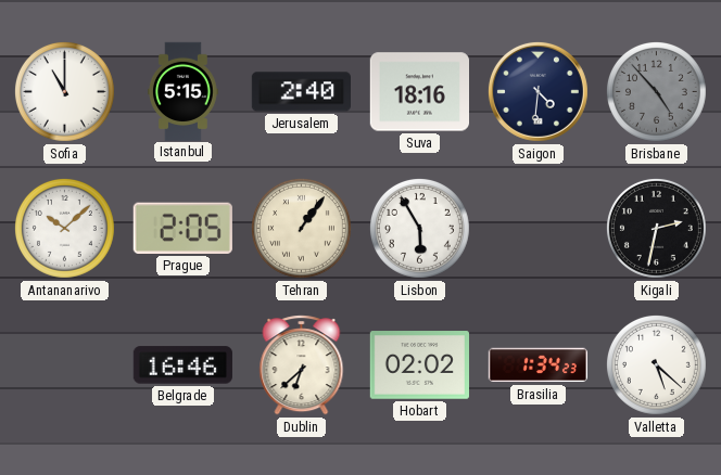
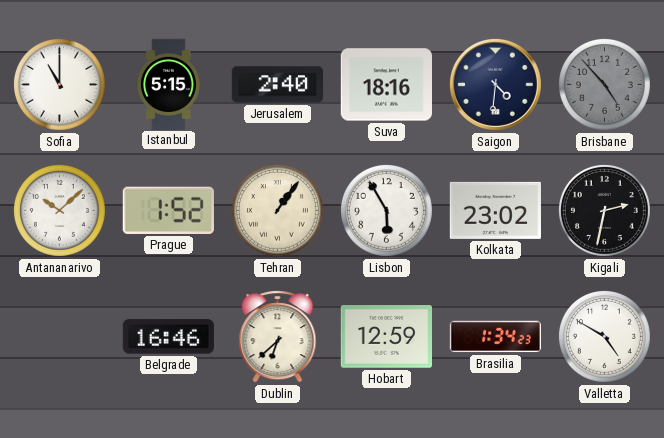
Prague: 2:05 -> 1:52
Kolkata: none -> 23:02
Hobart: 02:02 -> 12:59
Valletta: 5:22 -> 4:50
